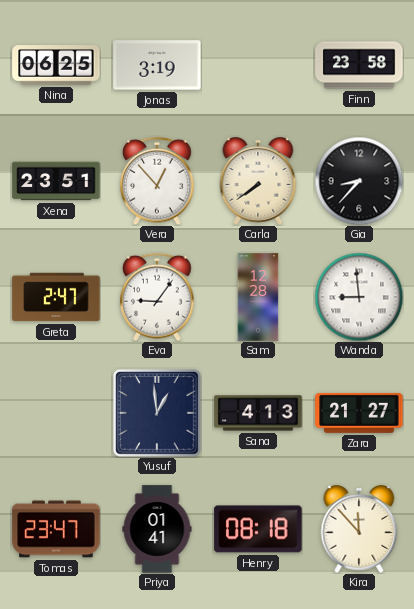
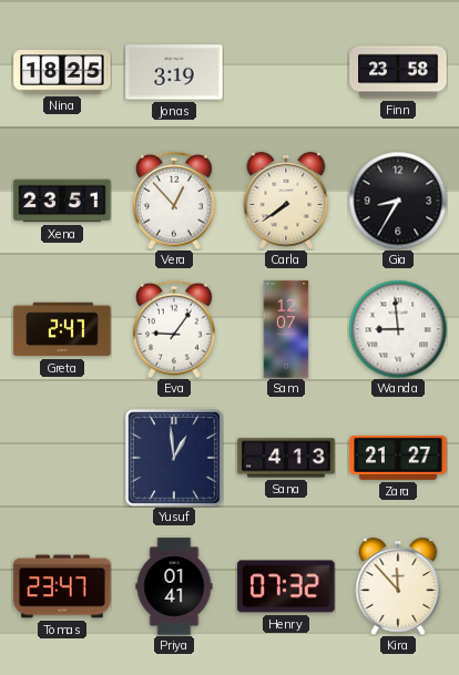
Nina: 06:25 -> 18:25
Gia: 8:37 -> 8:35
Sam: 12:28 -> 12:07
Henry: 08:18 -> 07:32
